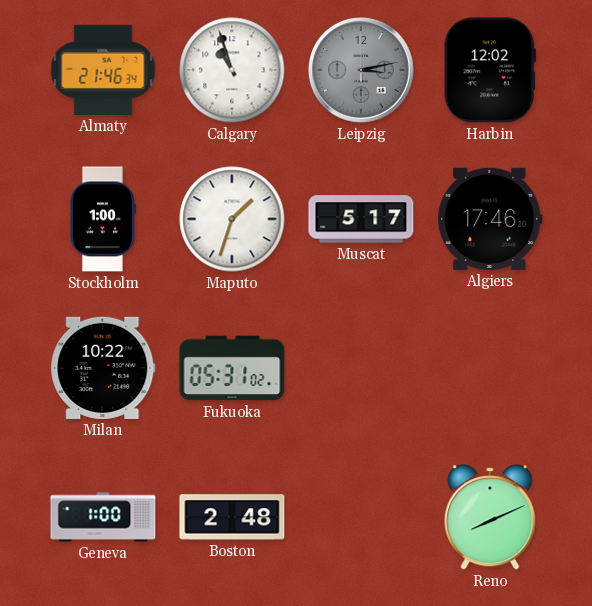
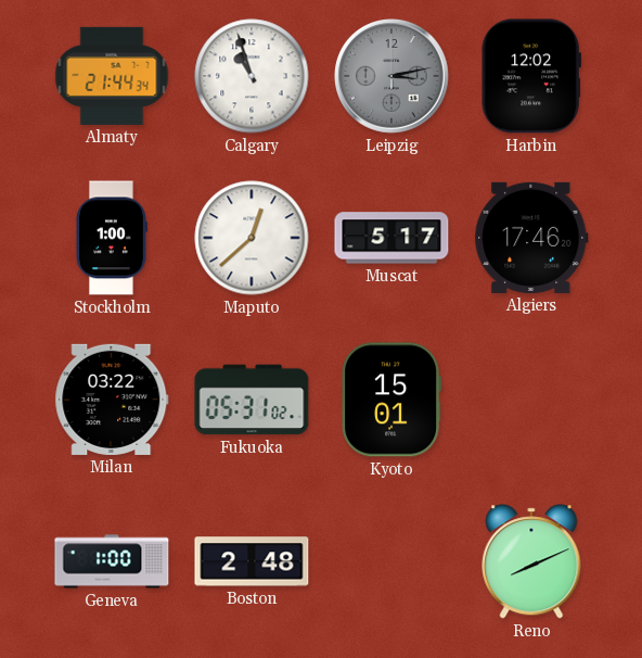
Almaty: 21:46 -> 21:44
Maputo: 1:33 -> 12:38
Milan: 10:22 -> 03:22
Kyoto: none -> 15:01
